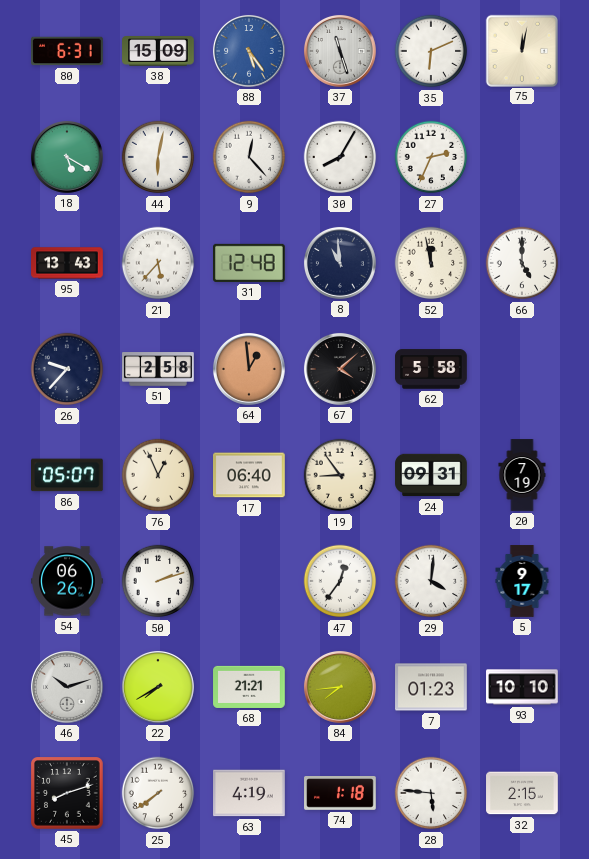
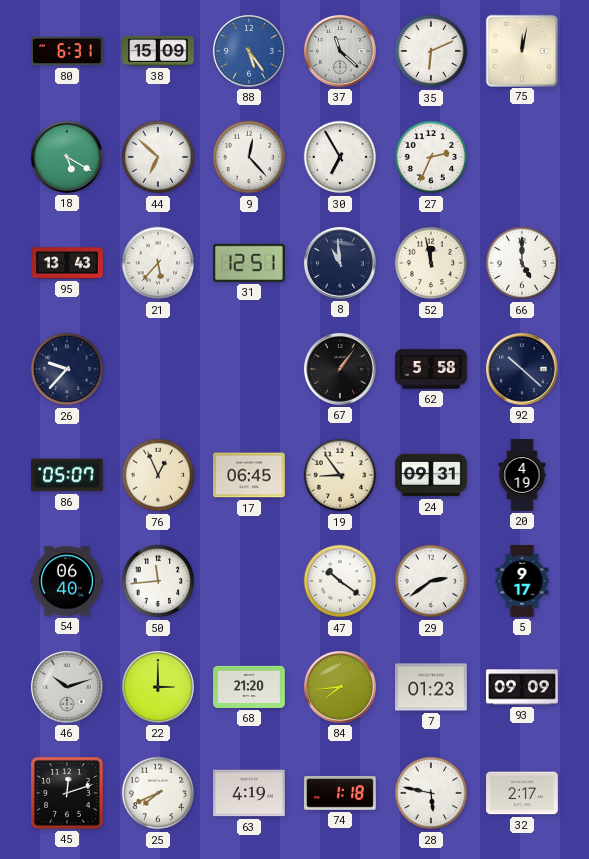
37: 11:27 -> 11:22
44: 6:02 -> 6:52
30: 8:05 -> 6:55
31: 12:48 -> 12:51
51: 2:58 -> none
64: 12:59 -> none
67: 4:08 -> 1:06
92: none -> 10:22
17: 06:40 -> 06:45
20: 7:19 -> 4:19
54: 06:26 -> 06:40
50: 2:12 -> 11:44
47: 12:36 -> 10:21
29: 4:01 -> 2:39
22: 7:40 -> 3:00
68: 21:21 -> 21:20
93: 10:10 -> 09:09
45: 8:12 -> 12:12
25: 7:39 -> 7:41
28: 5:46 -> 5:47
32: 2:15 -> 2:17
